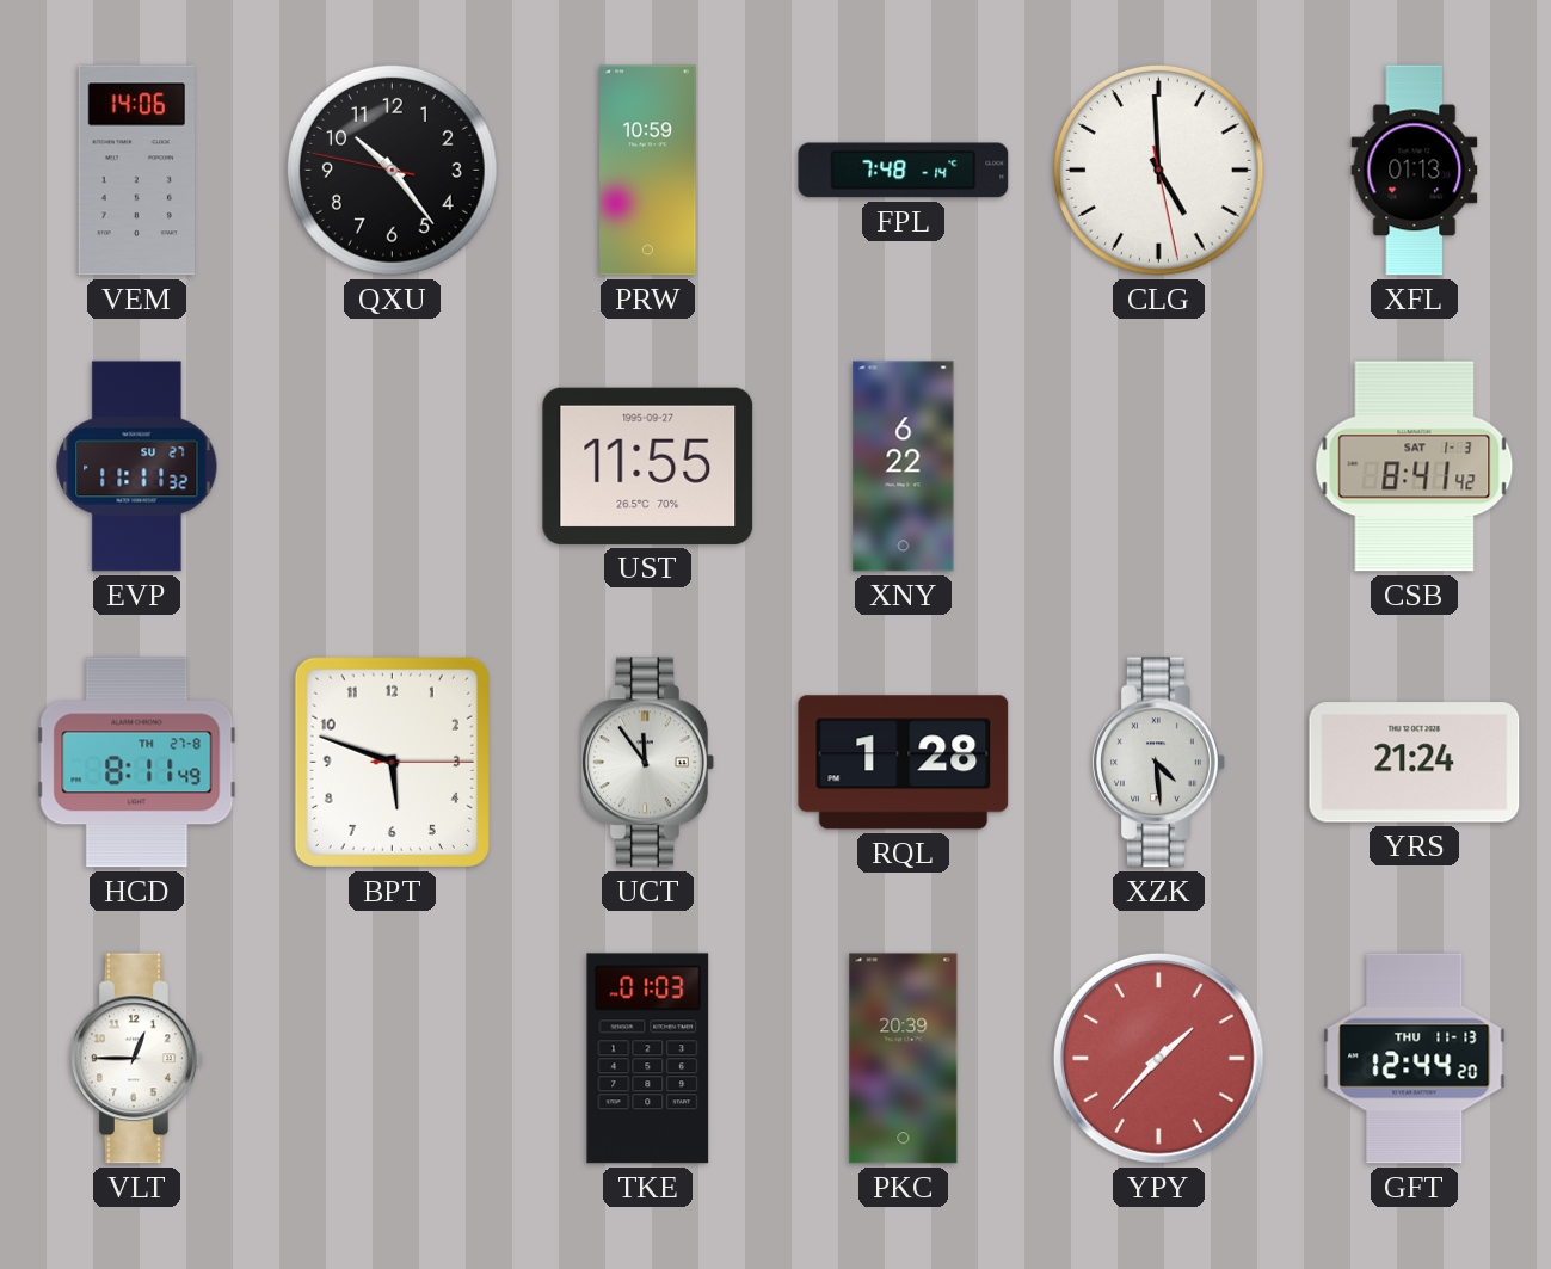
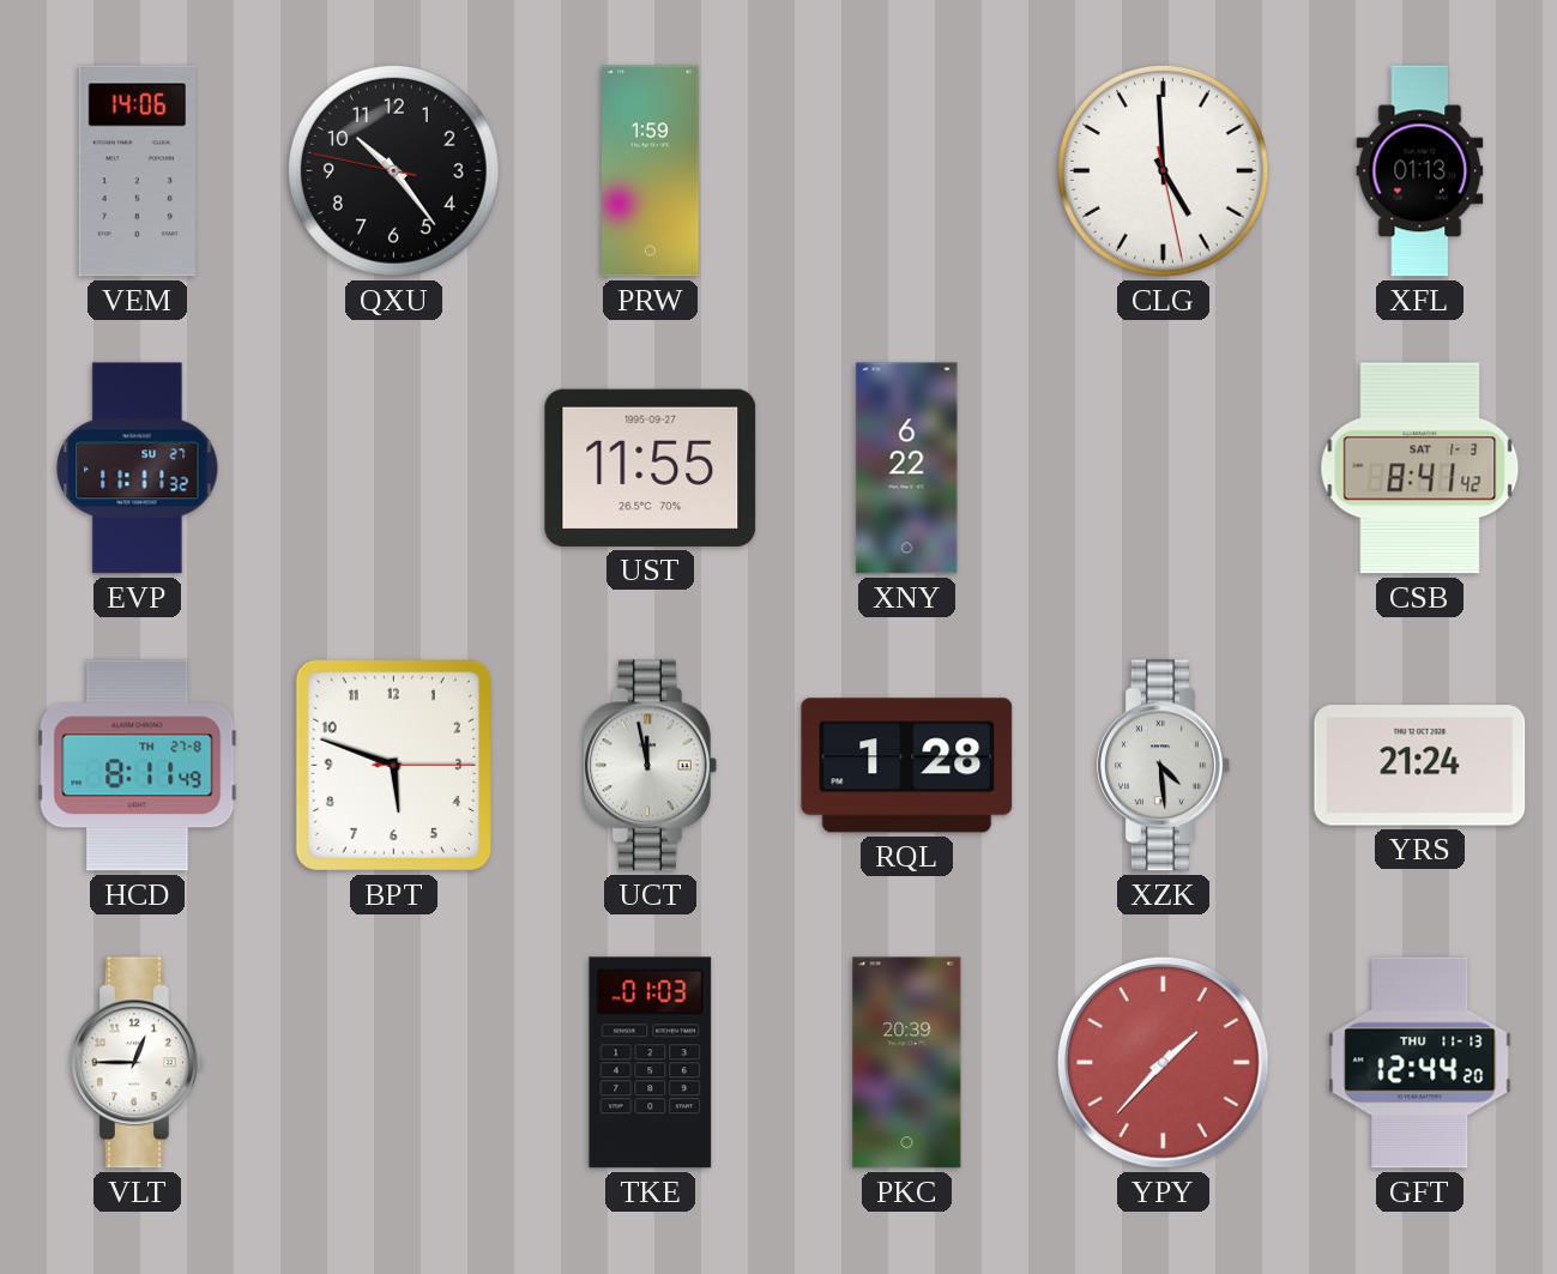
PRW: 10:59 -> 1:59
FPL: 7:48 -> none
UCT: 11:54 -> 11:58
